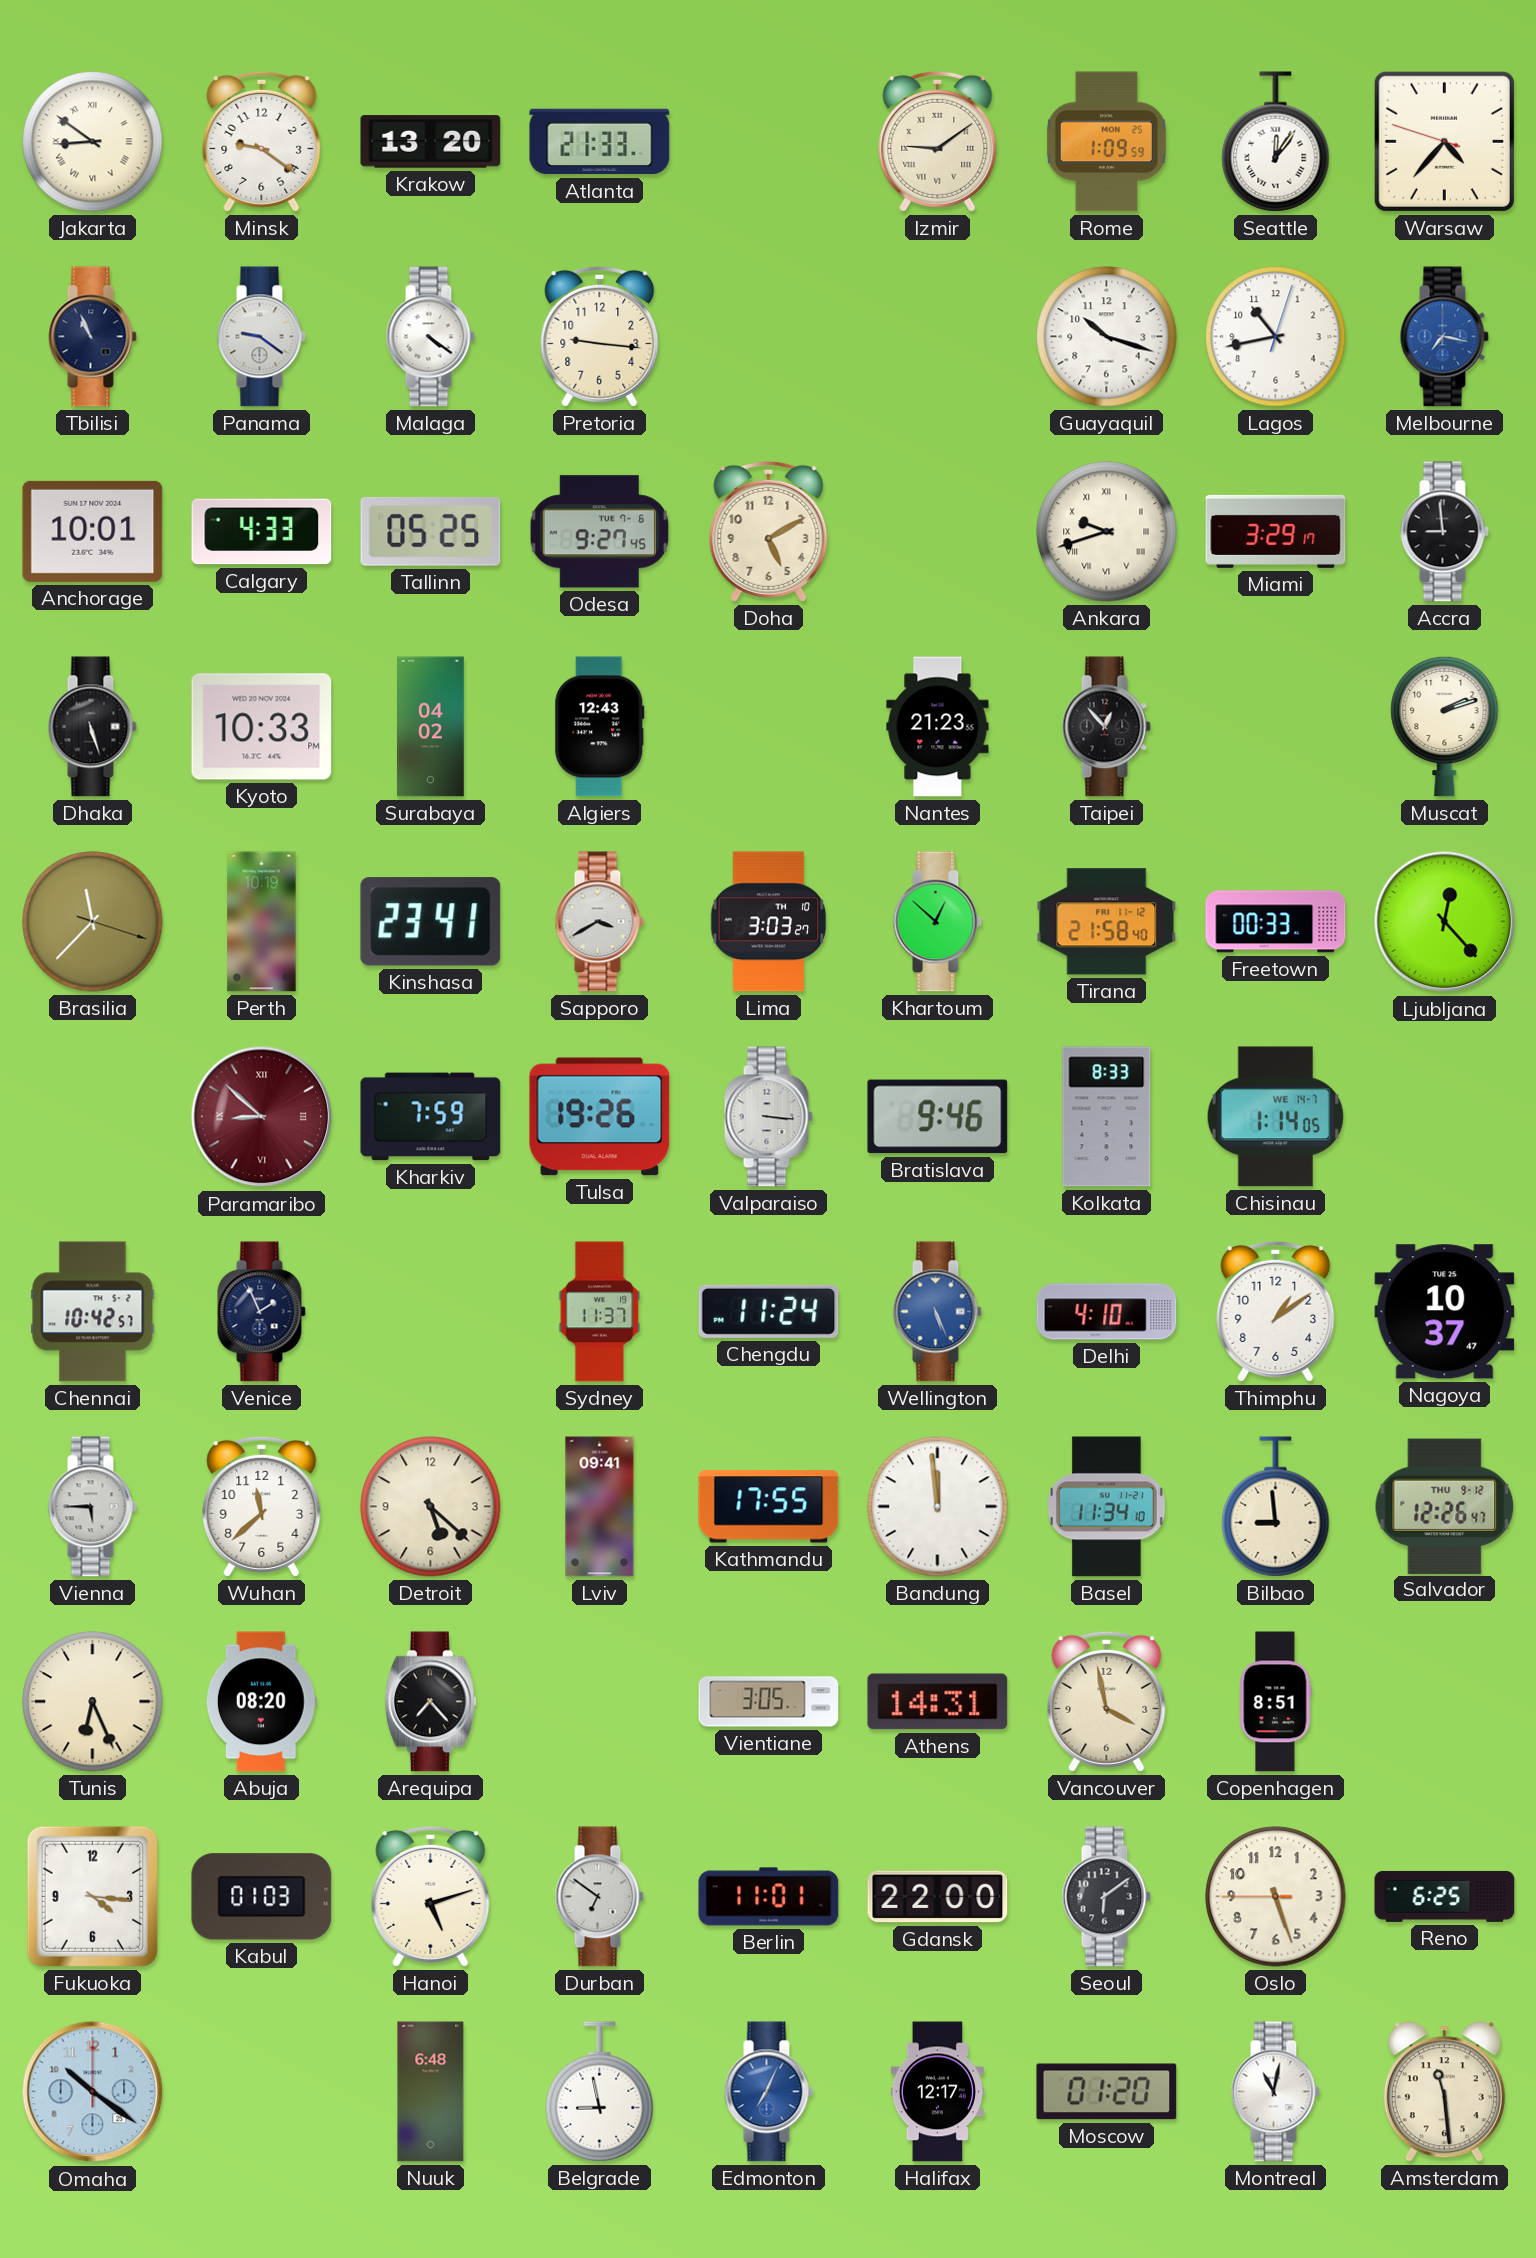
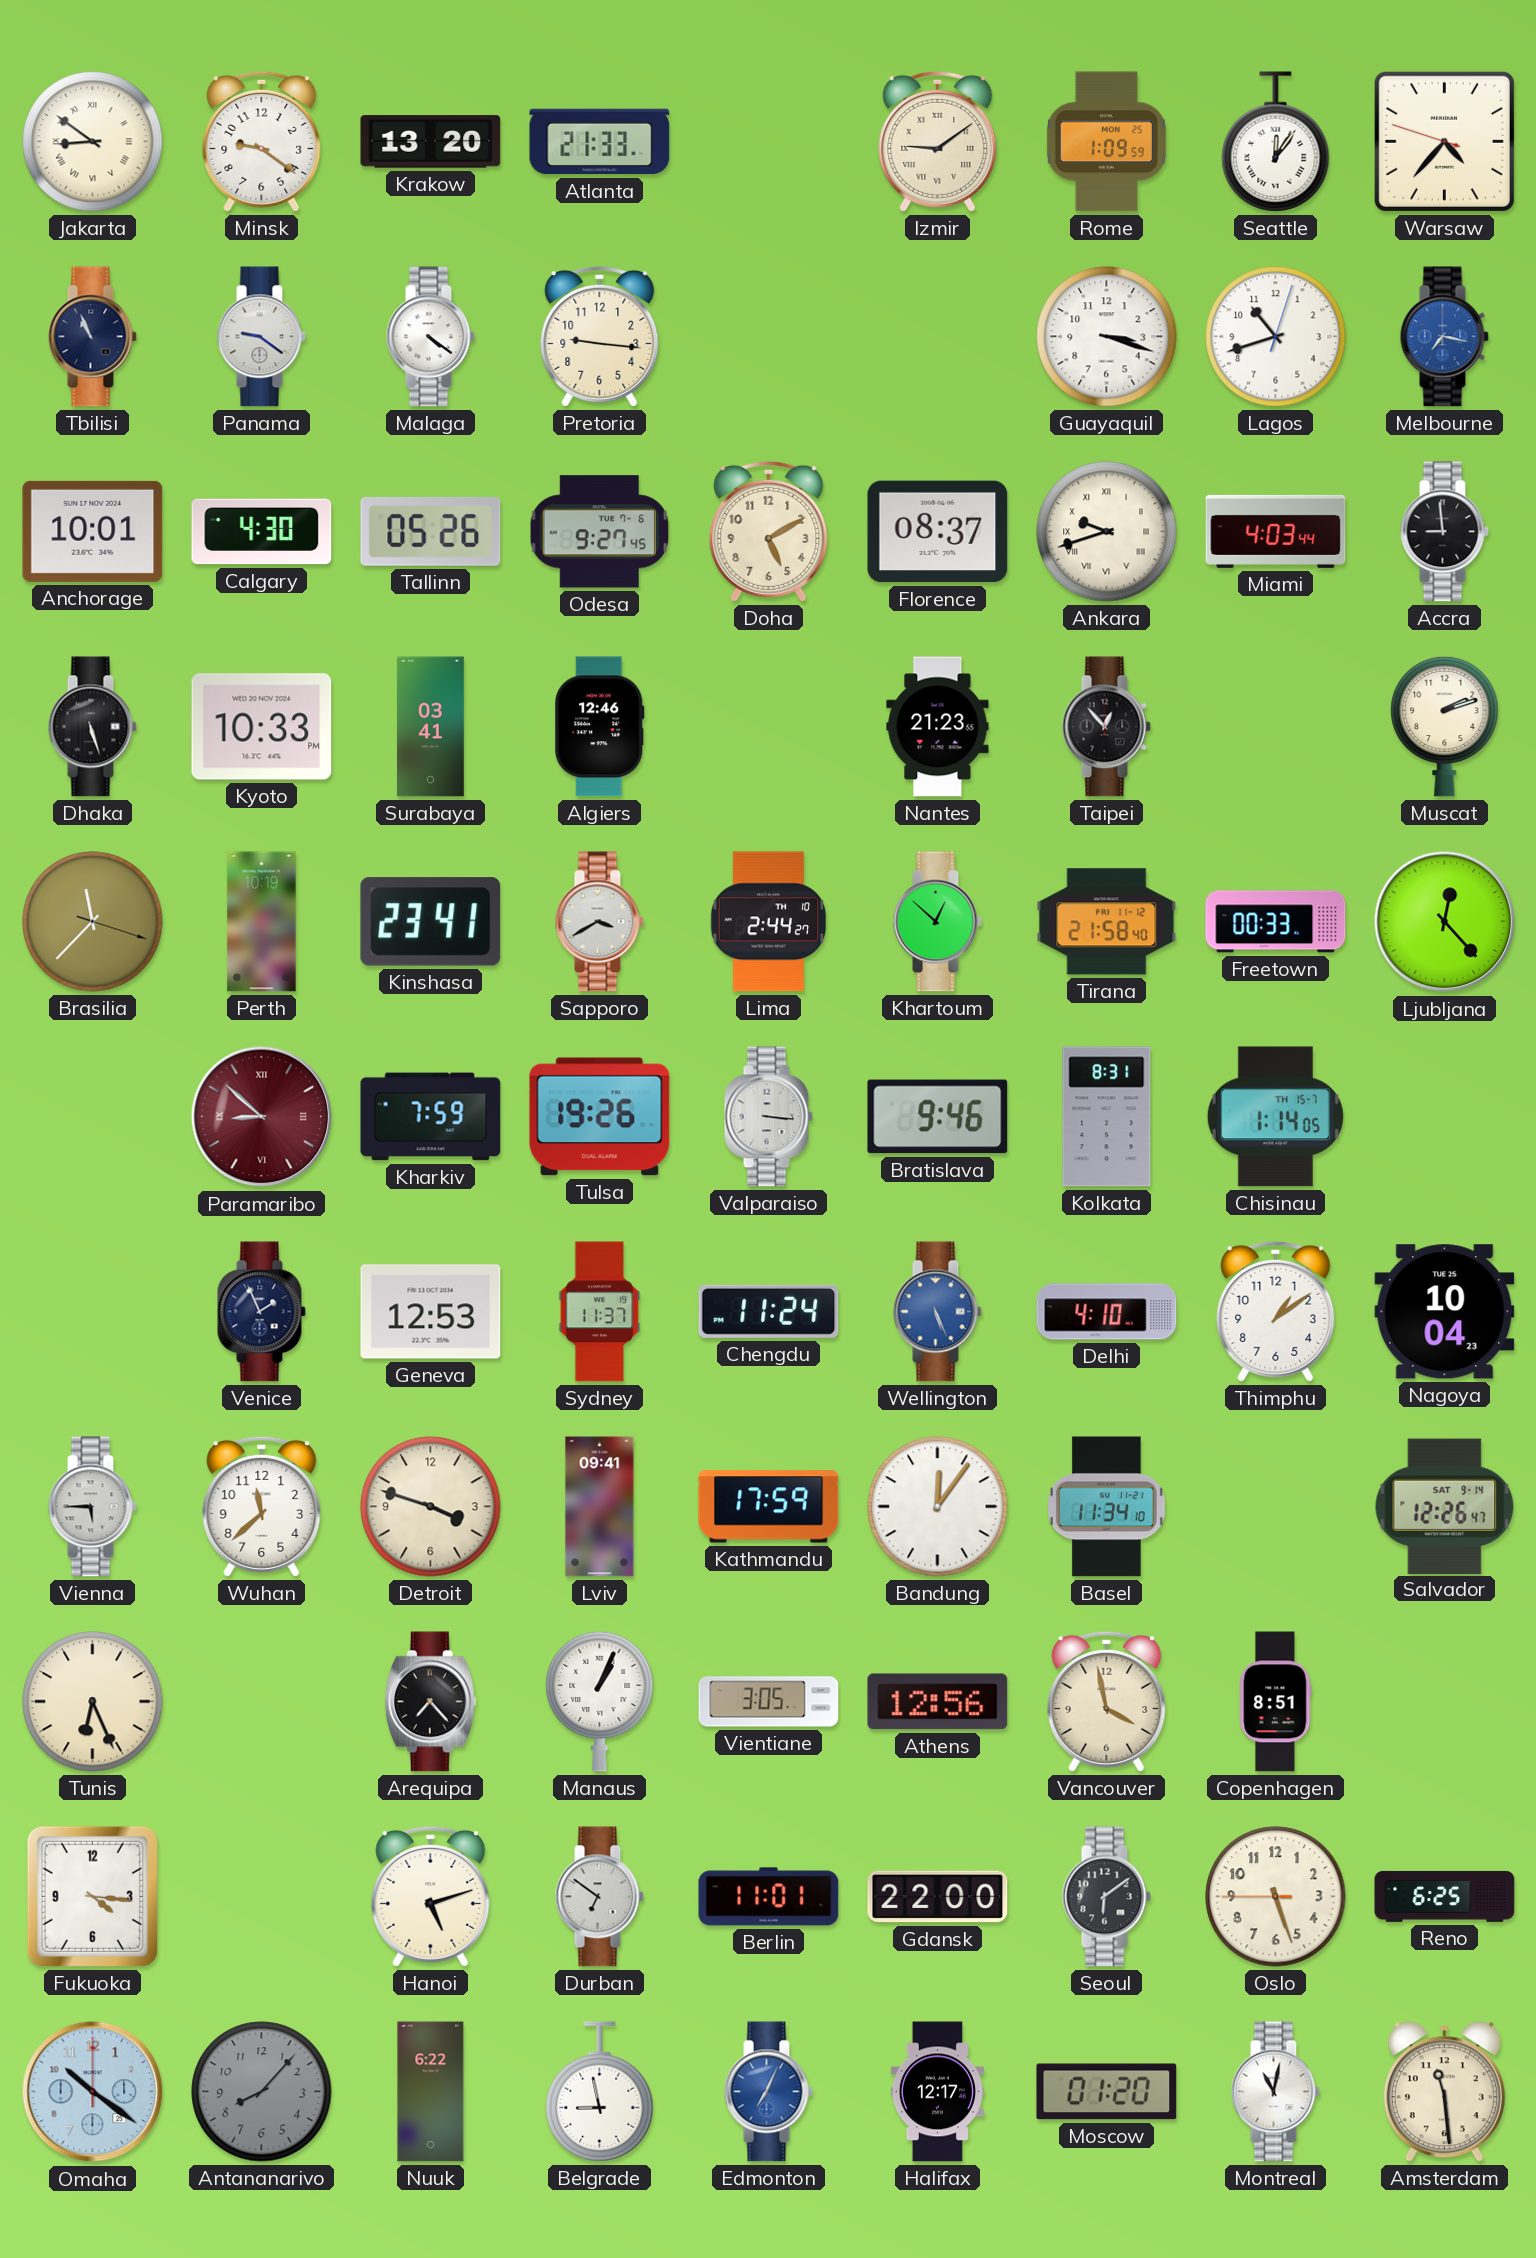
Guayaquil: 10:18 -> 3:18
Lagos: 10:43 -> 10:42
Calgary: 4:33 -> 4:30
Tallinn: 05:25 -> 05:26
Florence: none -> 08:37
Miami: 3:29 -> 4:03
Surabaya: 04:02 -> 03:41
Algiers: 12:43 -> 12:46
Lima: 3:03 -> 2:44
Kolkata: 8:33 -> 8:31
Chisinau date: WE 14-7 -> TH 15-7
Chennai: 10:42 -> none
Geneva: none -> 12:53
Nagoya: 10:37 -> 10:04
Detroit: 5:22 -> 3:48
Kathmandu: 17:55 -> 17:59
Bandung: 11:59 -> 12:06
Bilbao: 8:59 -> none
Salvador date: THU 9-12 -> SAT 9-14
Abuja: 08:20 -> none
Manaus: none -> 1:04
Athens: 14:31 -> 12:56
Kabul: 01:03 -> none
Antananarivo: none -> 8:07
Nuuk: 6:48 -> 6:22
